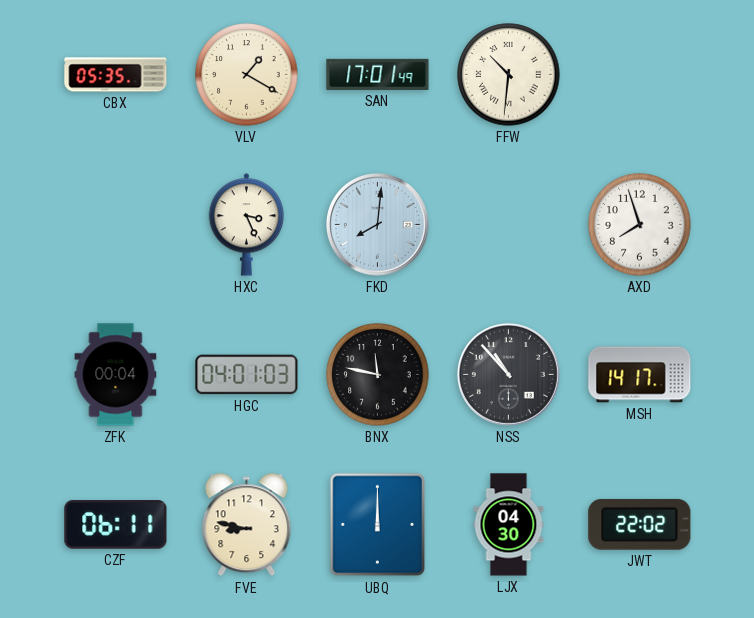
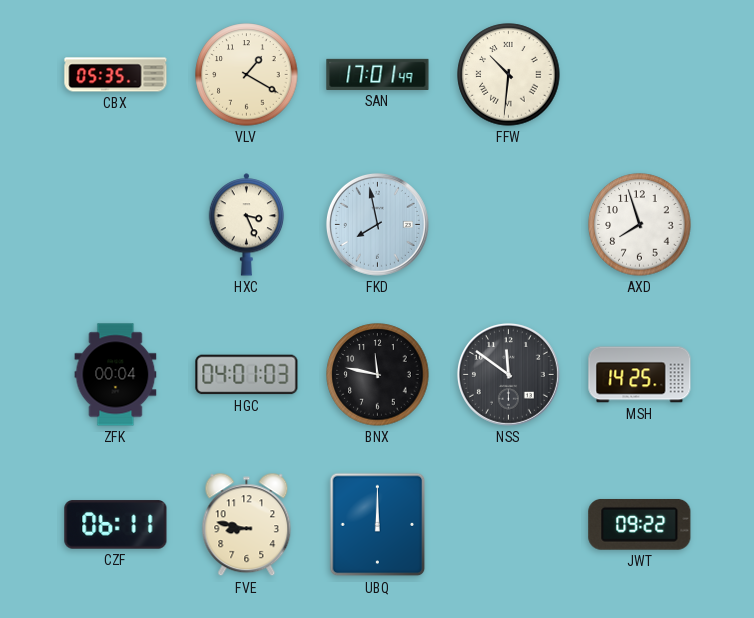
FKD: 8:01 -> 7:58
NSS: 10:53 -> 11:51
MSH: 14:17 -> 14:25
LJX: 04:30 -> none
JWT: 22:02 -> 09:22
